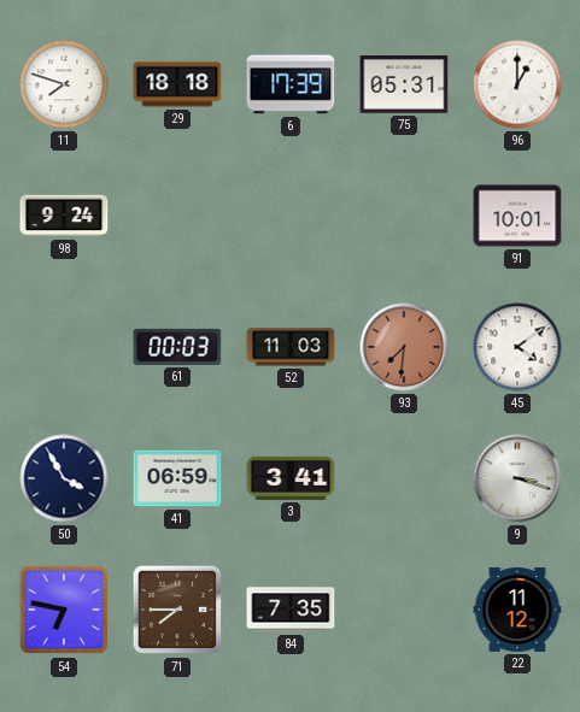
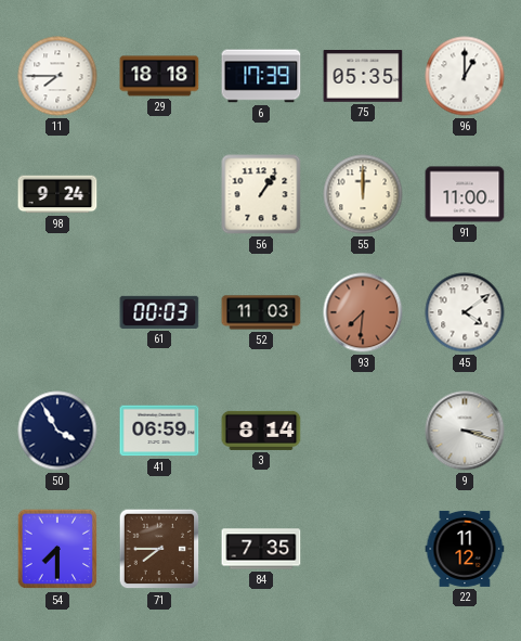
11: 7:48 -> 7:45
75: 05:31 -> 05:35
56: none -> 1:06
55: none -> 12:00
91: 10:01 -> 11:00
3: 3:41 -> 8:14
54: 6:47 -> 7:30
